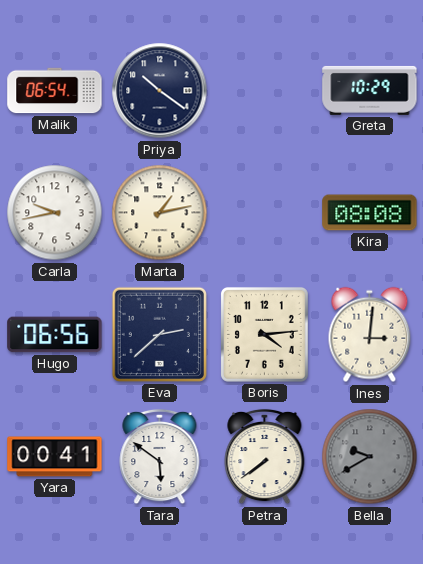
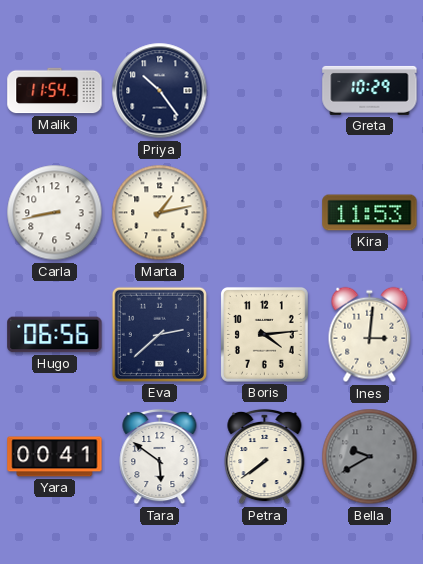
Malik: 06:54 -> 11:54
Priya: 10:21 -> 10:24
Carla: 9:43 -> 8:43
Kira: 08:08 -> 11:53
